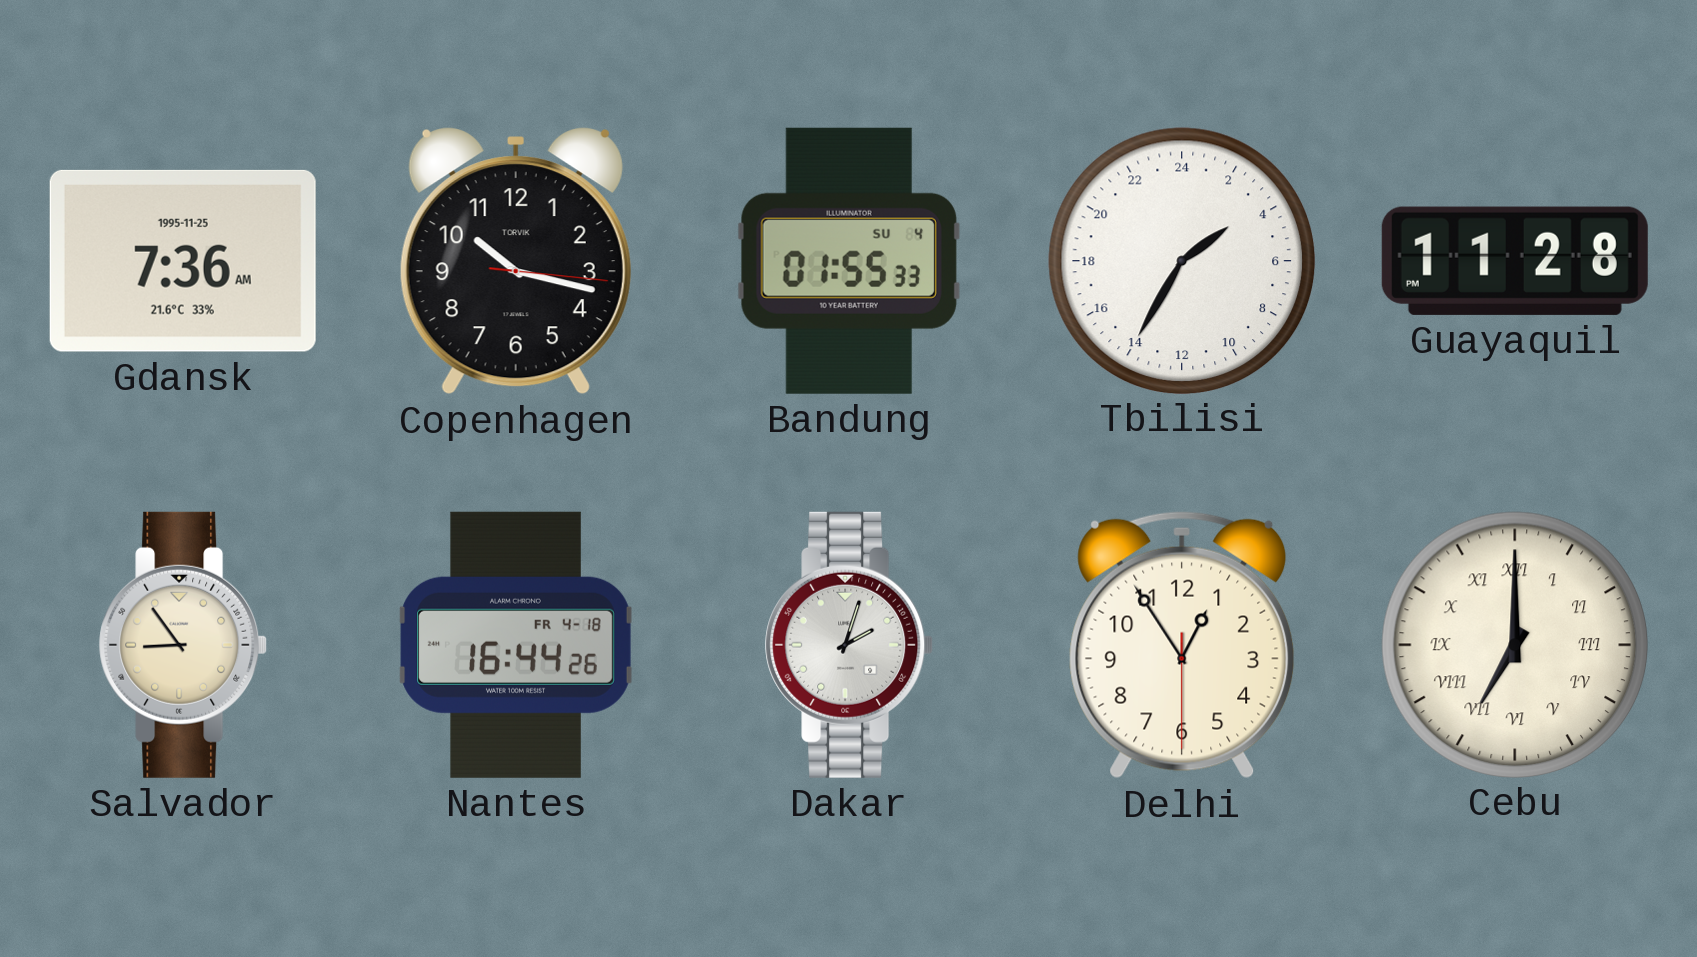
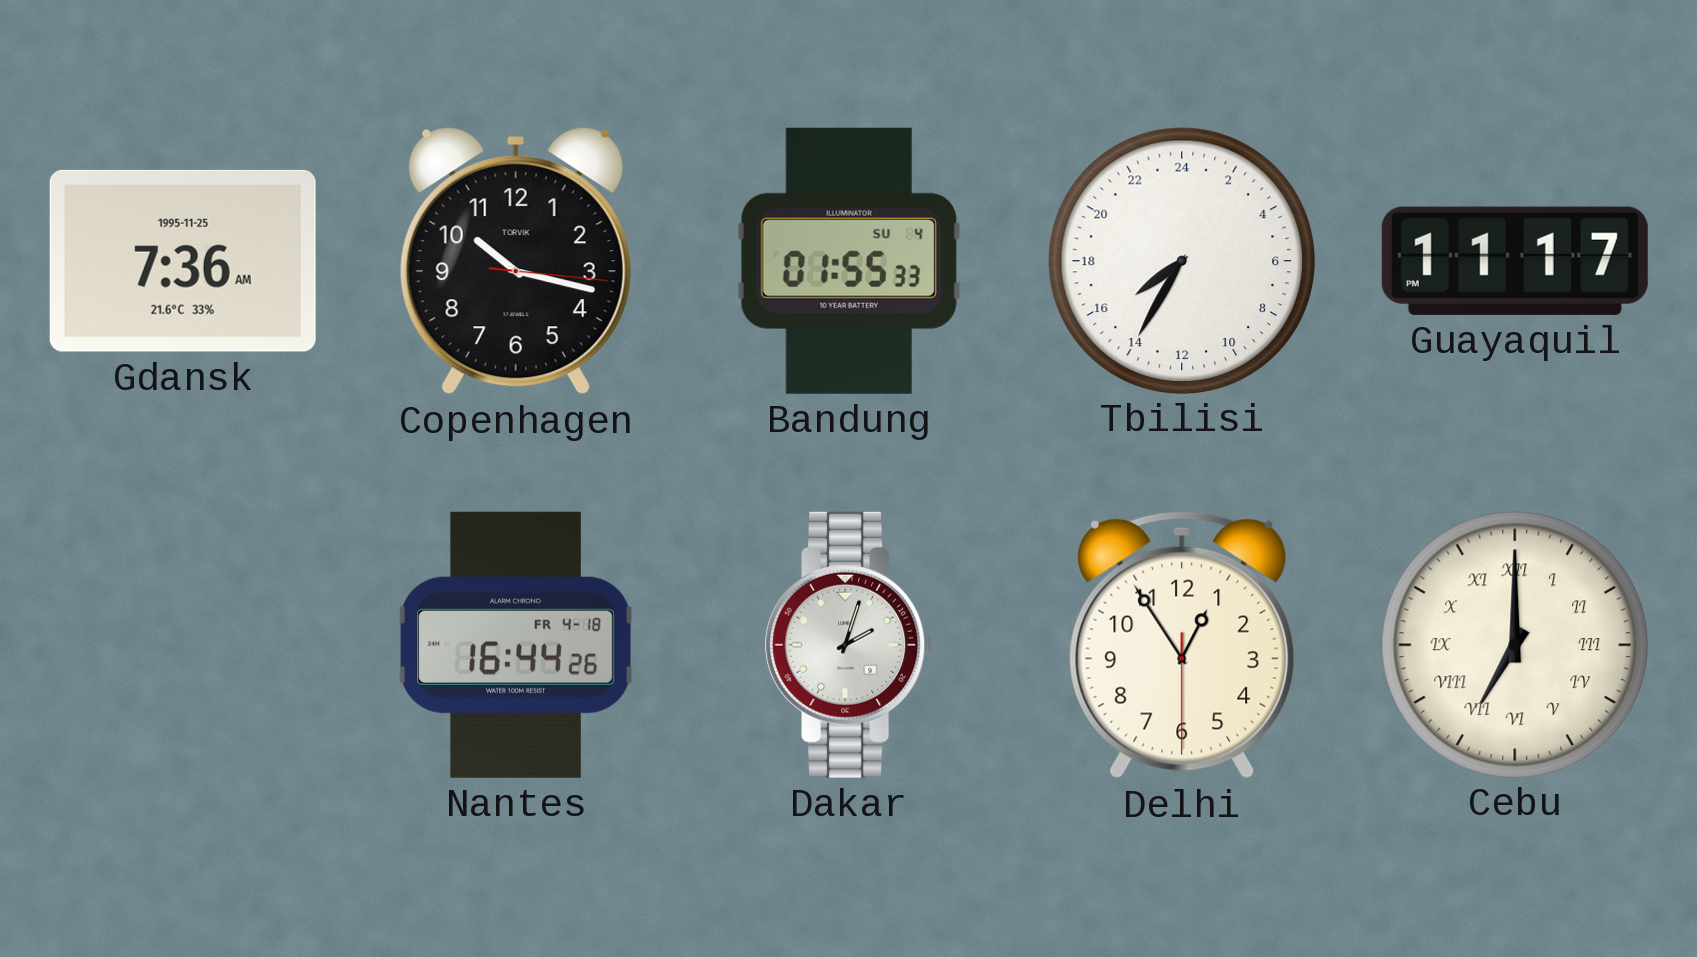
Tbilisi: 3:35 -> 15:35
Guayaquil: 11:28 -> 11:17
Salvador: 8:54 -> none
